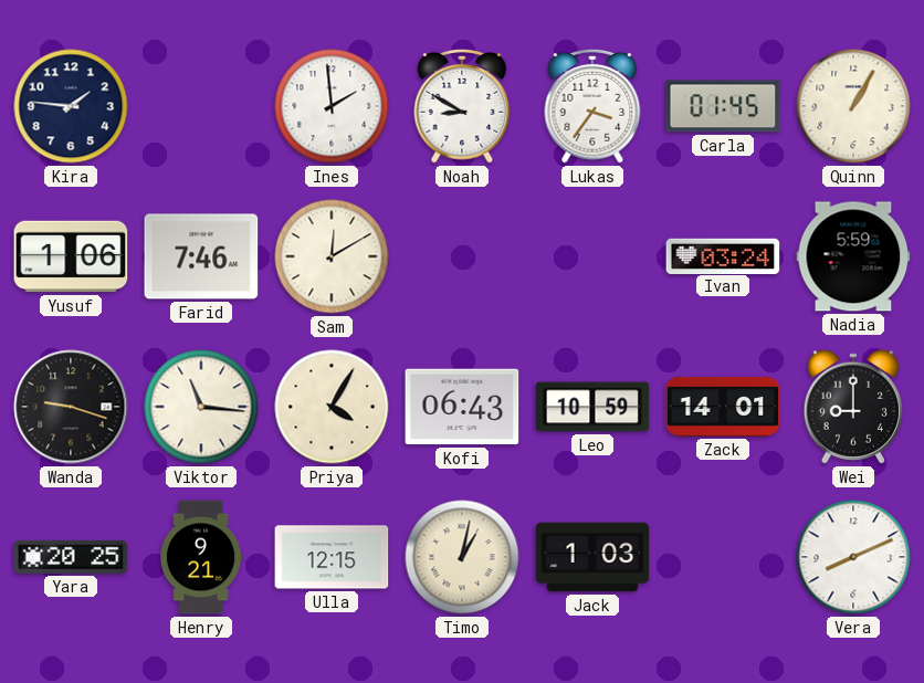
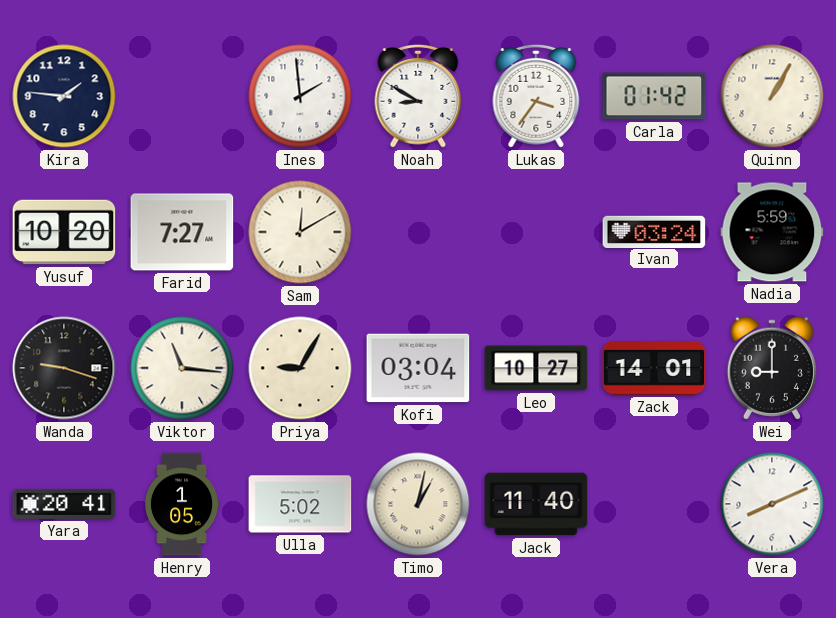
Carla: 01:45 -> 01:42
Yusuf: 1:06 -> 10:20
Farid: 7:46 -> 7:27
Priya: 4:05 -> 9:05
Kofi: 06:43 -> 03:04
Leo: 10:59 -> 10:27
Yara: 20:25 -> 20:41
Henry: 9:21 -> 1:05
Ulla: 12:15 -> 5:02
Jack: 1:03 -> 11:40
